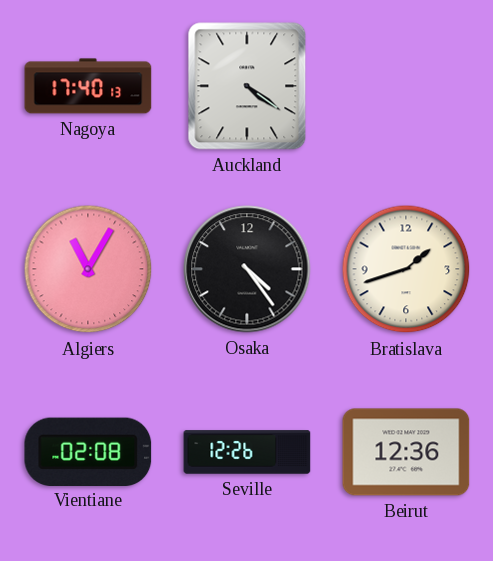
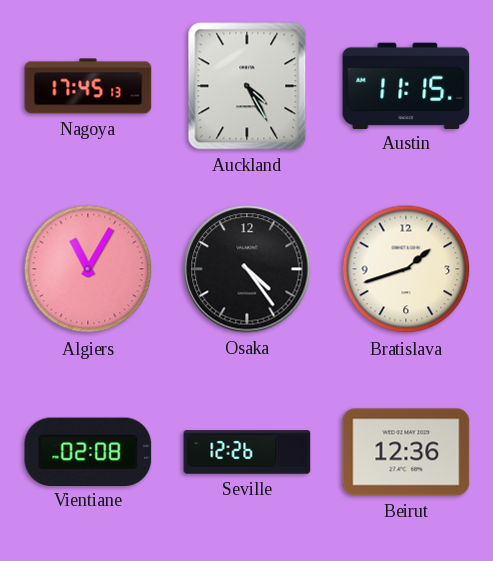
Nagoya: 17:40 -> 17:45
Auckland: 4:21 -> 4:25
Austin: none -> 11:15
